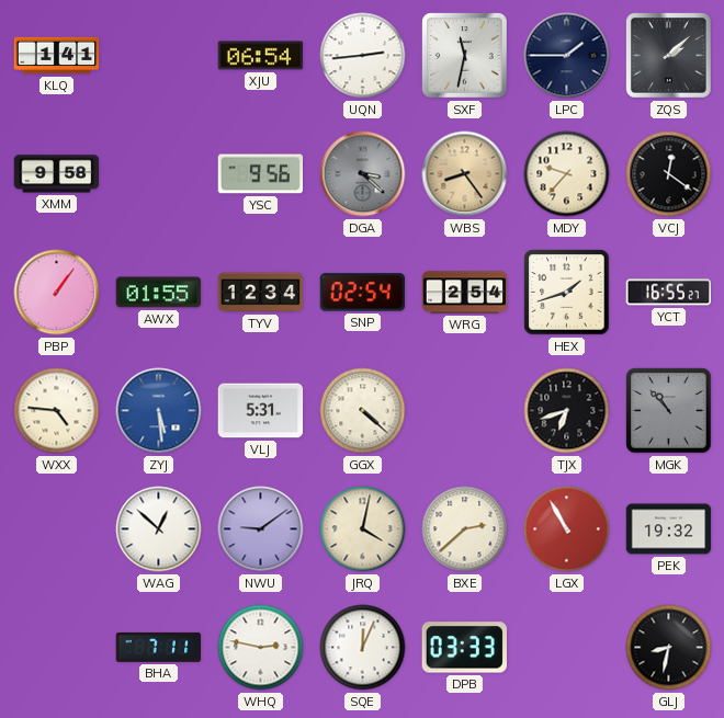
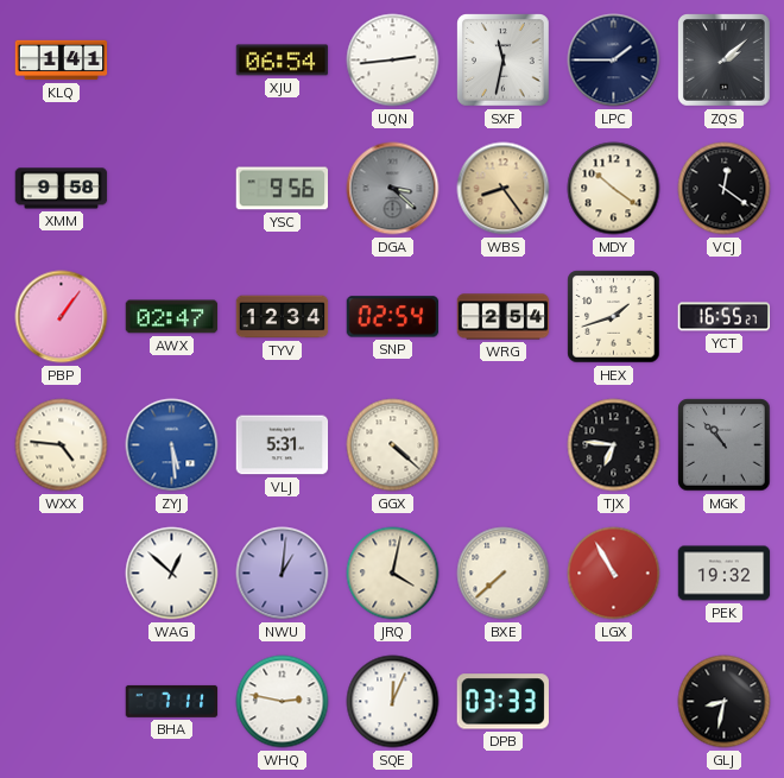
MDY: 9:37 -> 10:21
AWX: 01:55 -> 02:47
TJX: 6:42 -> 6:46
NWU: 9:09 -> 1:01
BXE: 2:38 -> 7:38
